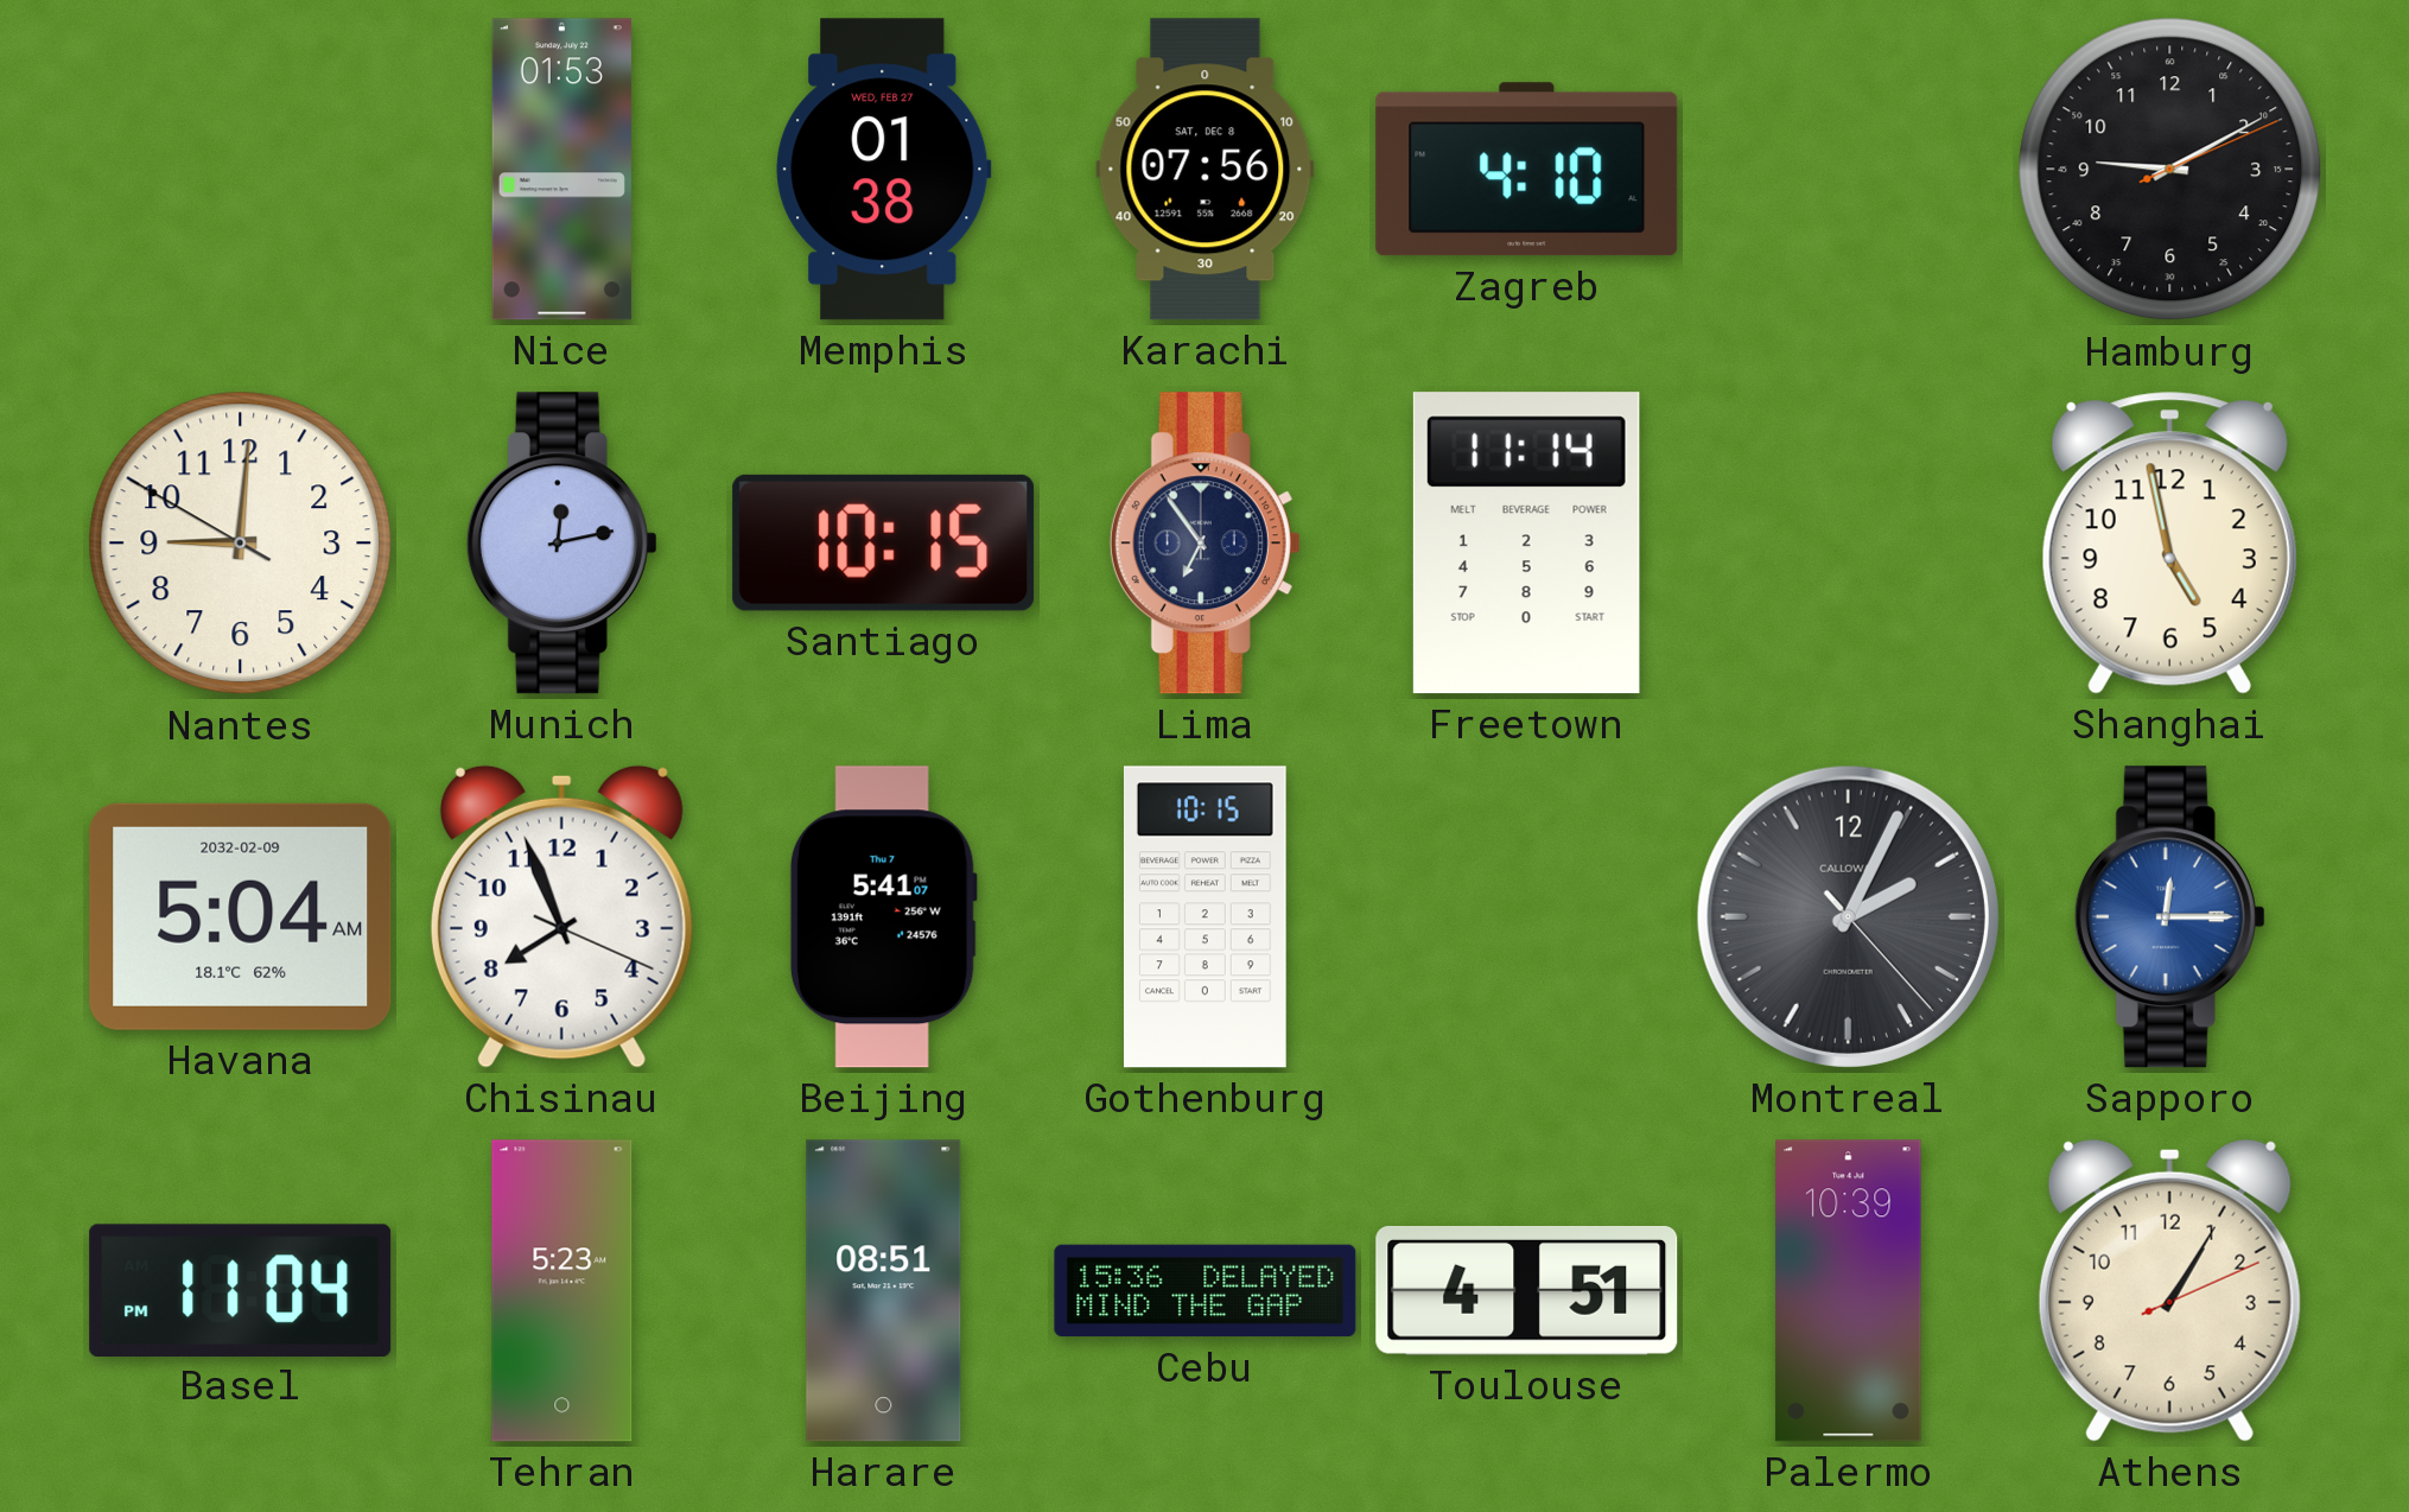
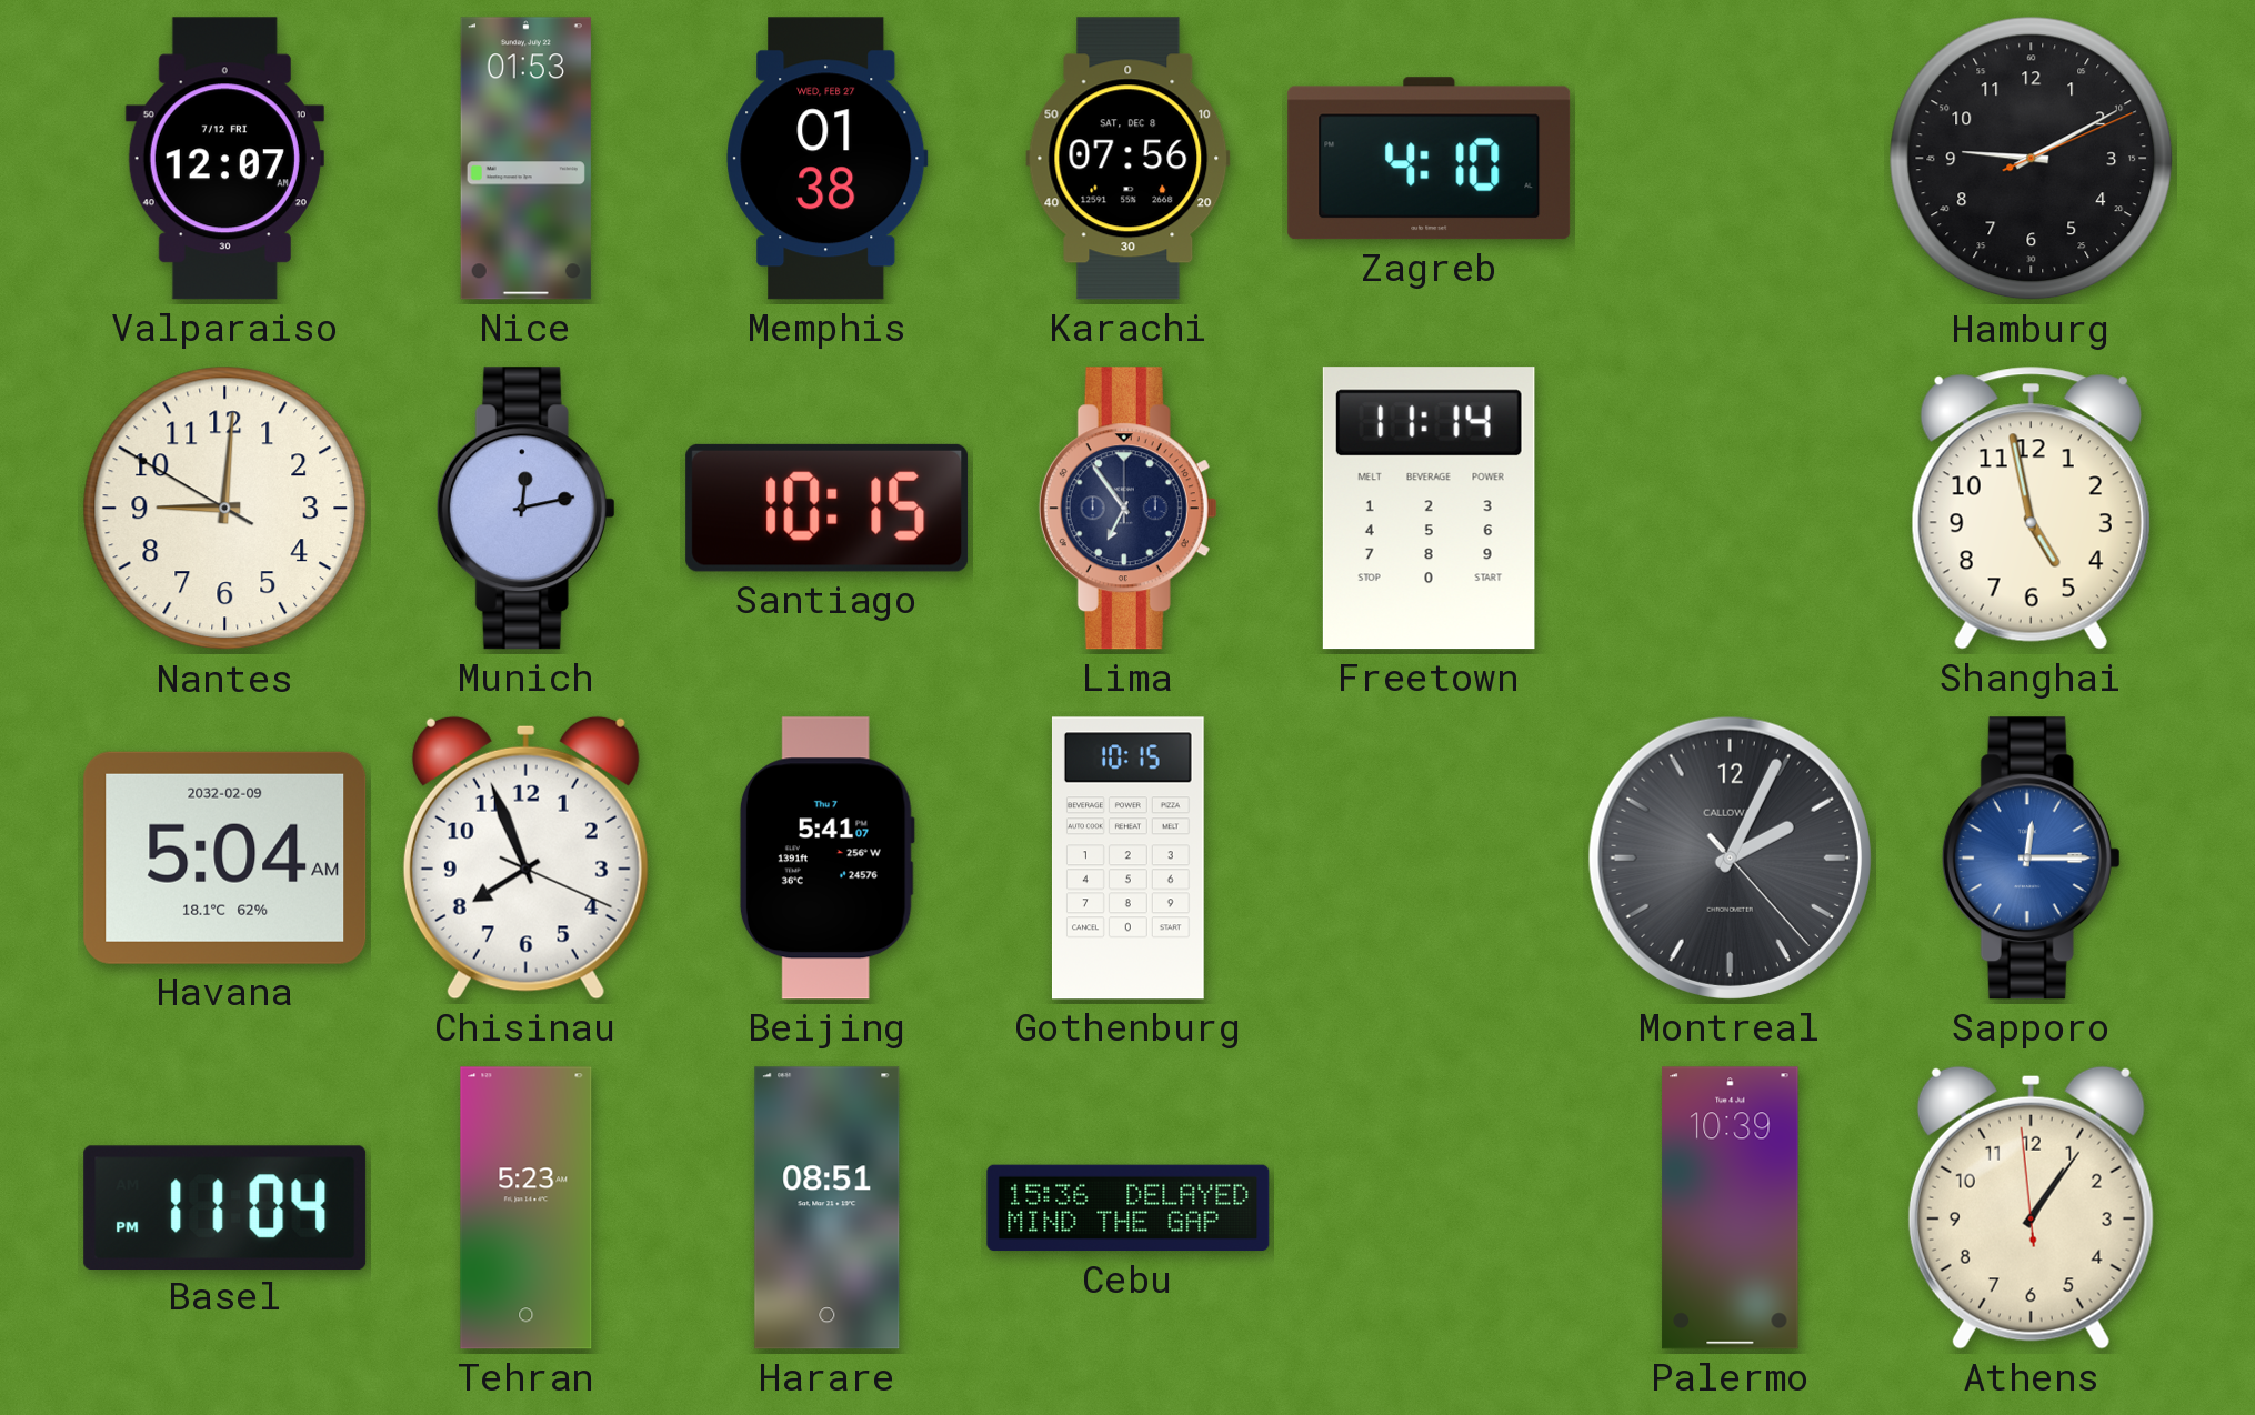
Valparaiso: none -> 12:07
Toulouse: 4:51 -> none
Athens: 1:05:11 -> 1:05:59
